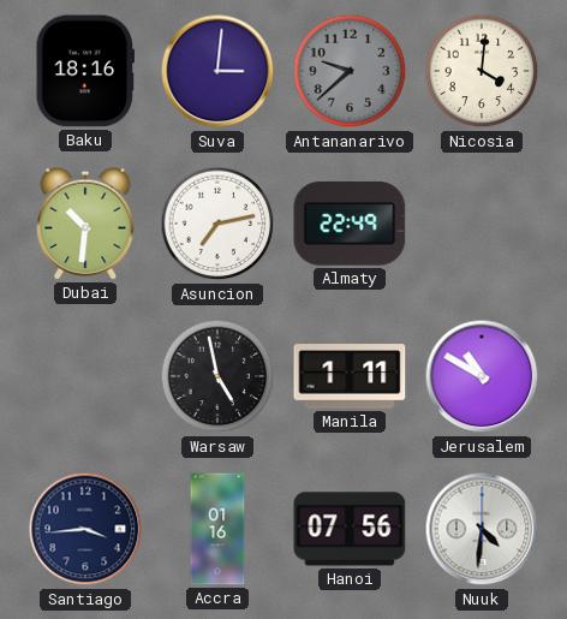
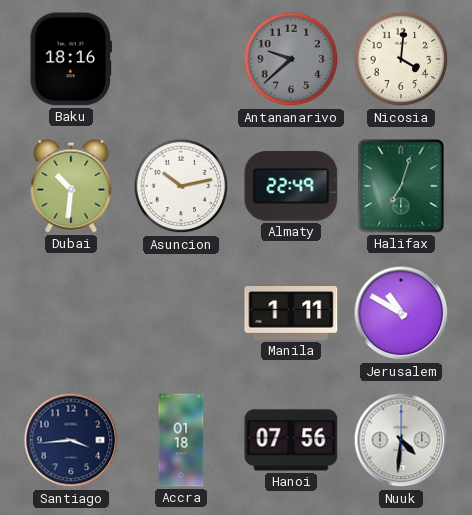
Suva: 3:01 -> none
Asuncion: 7:13 -> 10:13
Halifax: none -> 7:03
Warsaw: 4:58 -> none
Accra: 01:16 -> 01:18
